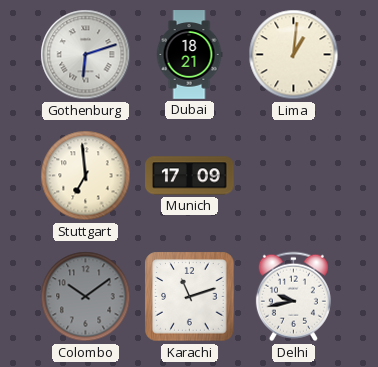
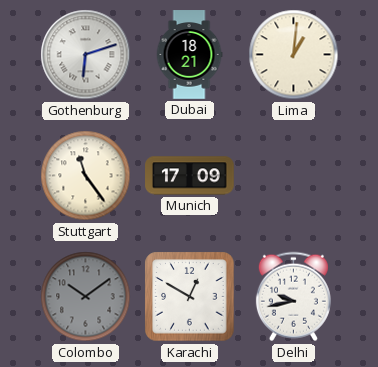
Stuttgart: 6:59 -> 11:24
Karachi: 11:12 -> 12:50
